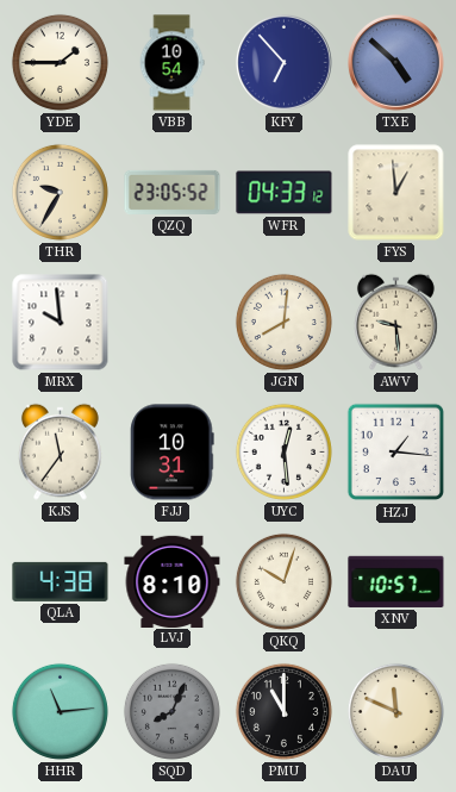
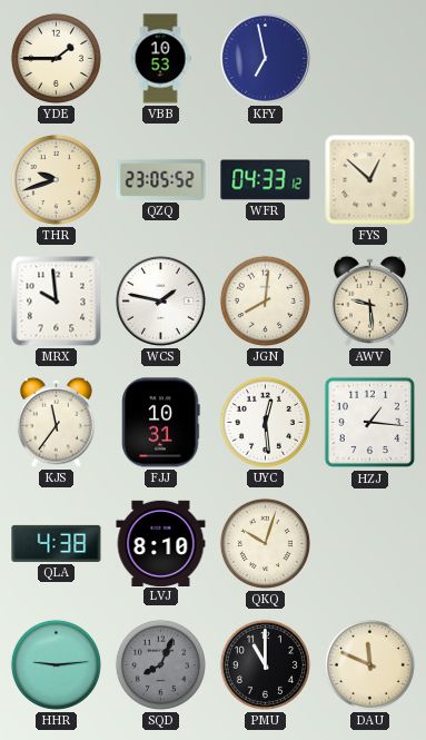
VBB: 10:54 -> 10:53
KFY: 6:53 -> 6:58
TXE: 4:52 -> none
THR: 9:35 -> 9:42
FYS: 12:59 -> 12:52
WCS: none -> 1:47
XNV: 10:57 -> none
HHR: 11:14 -> 9:14
